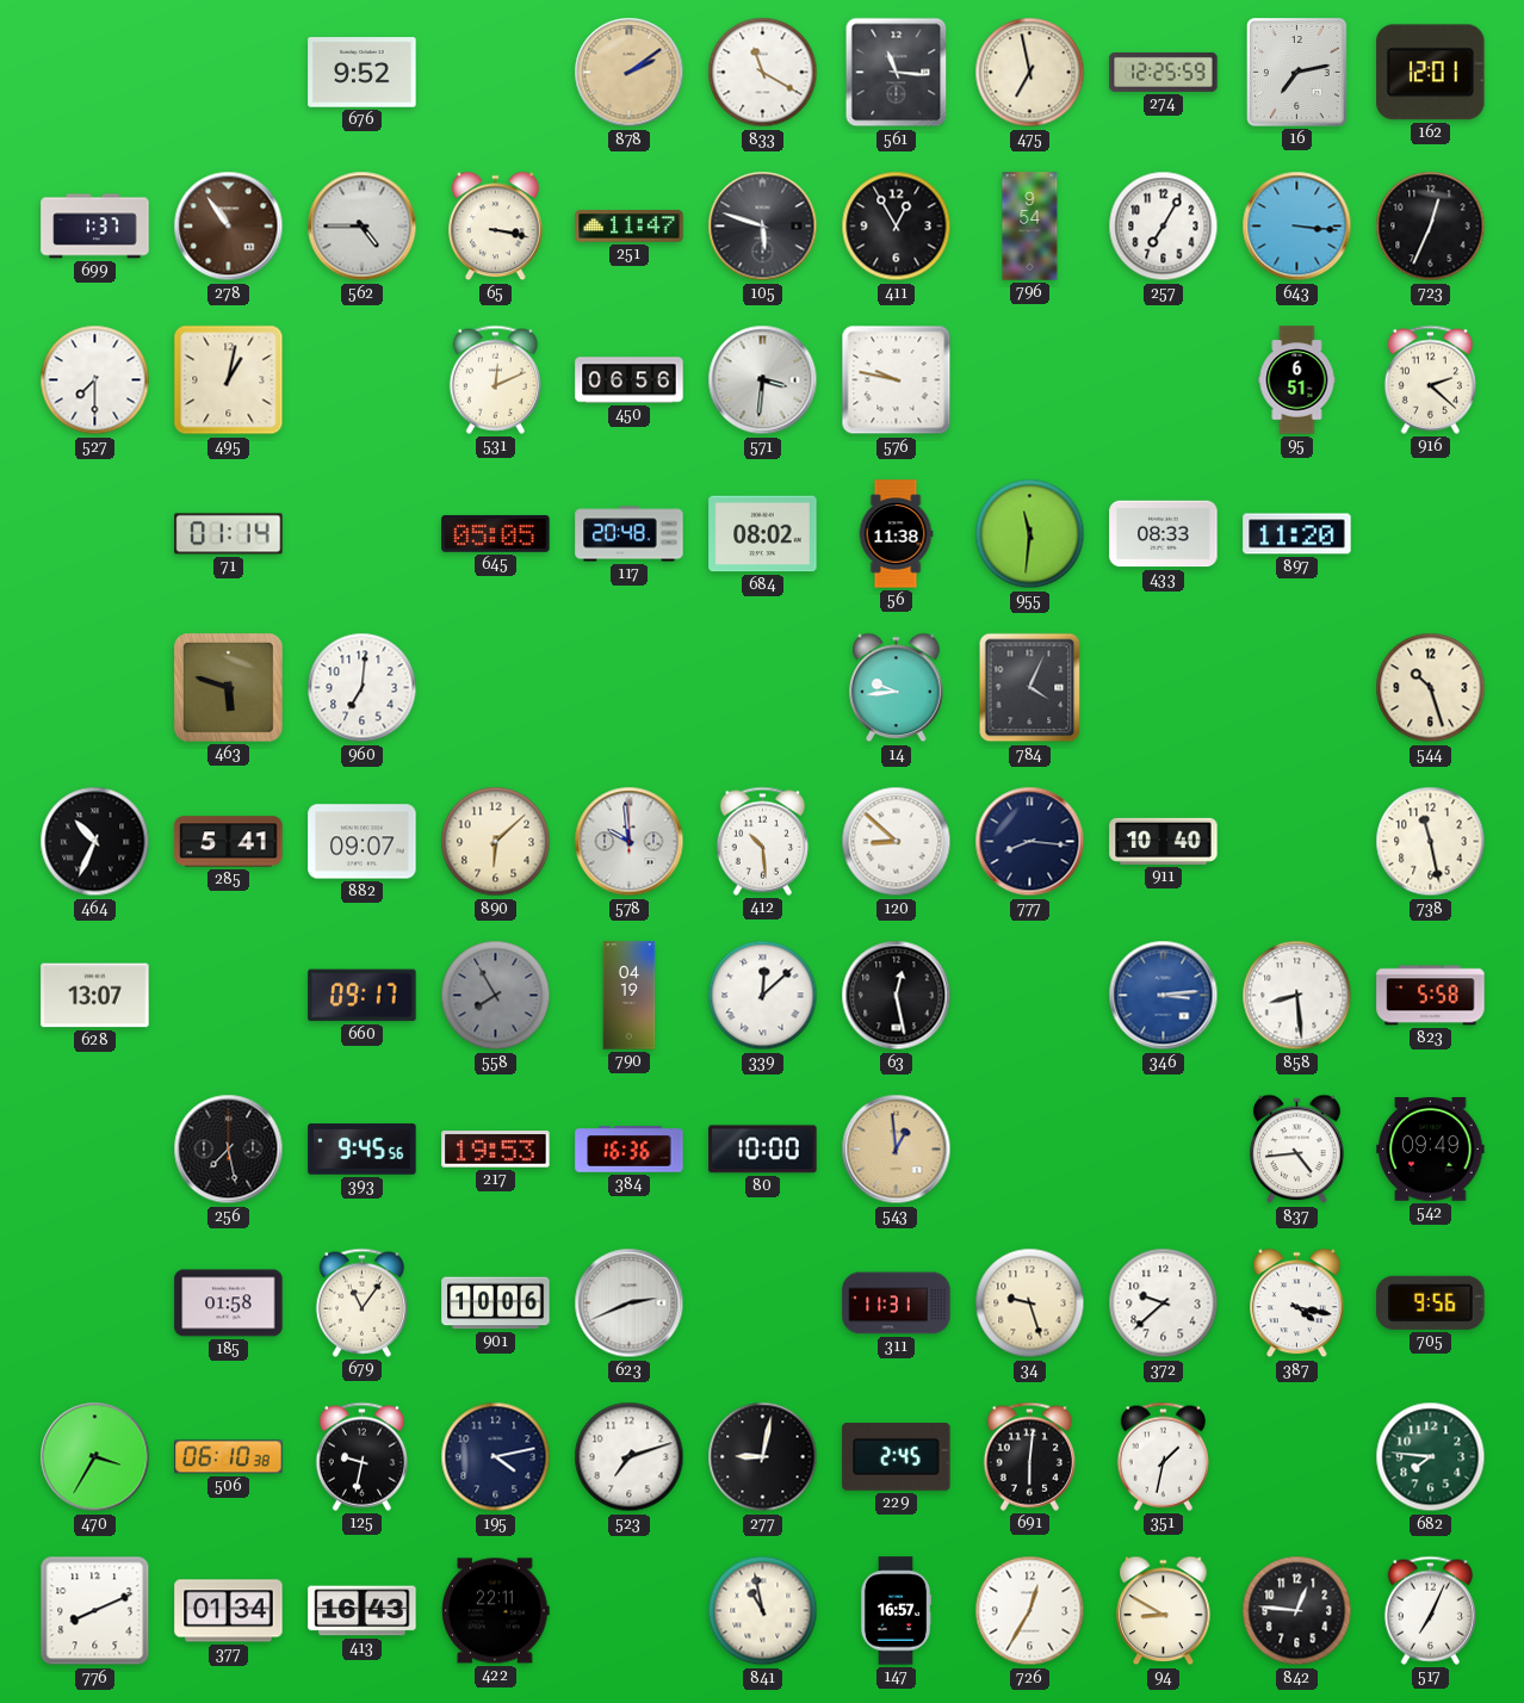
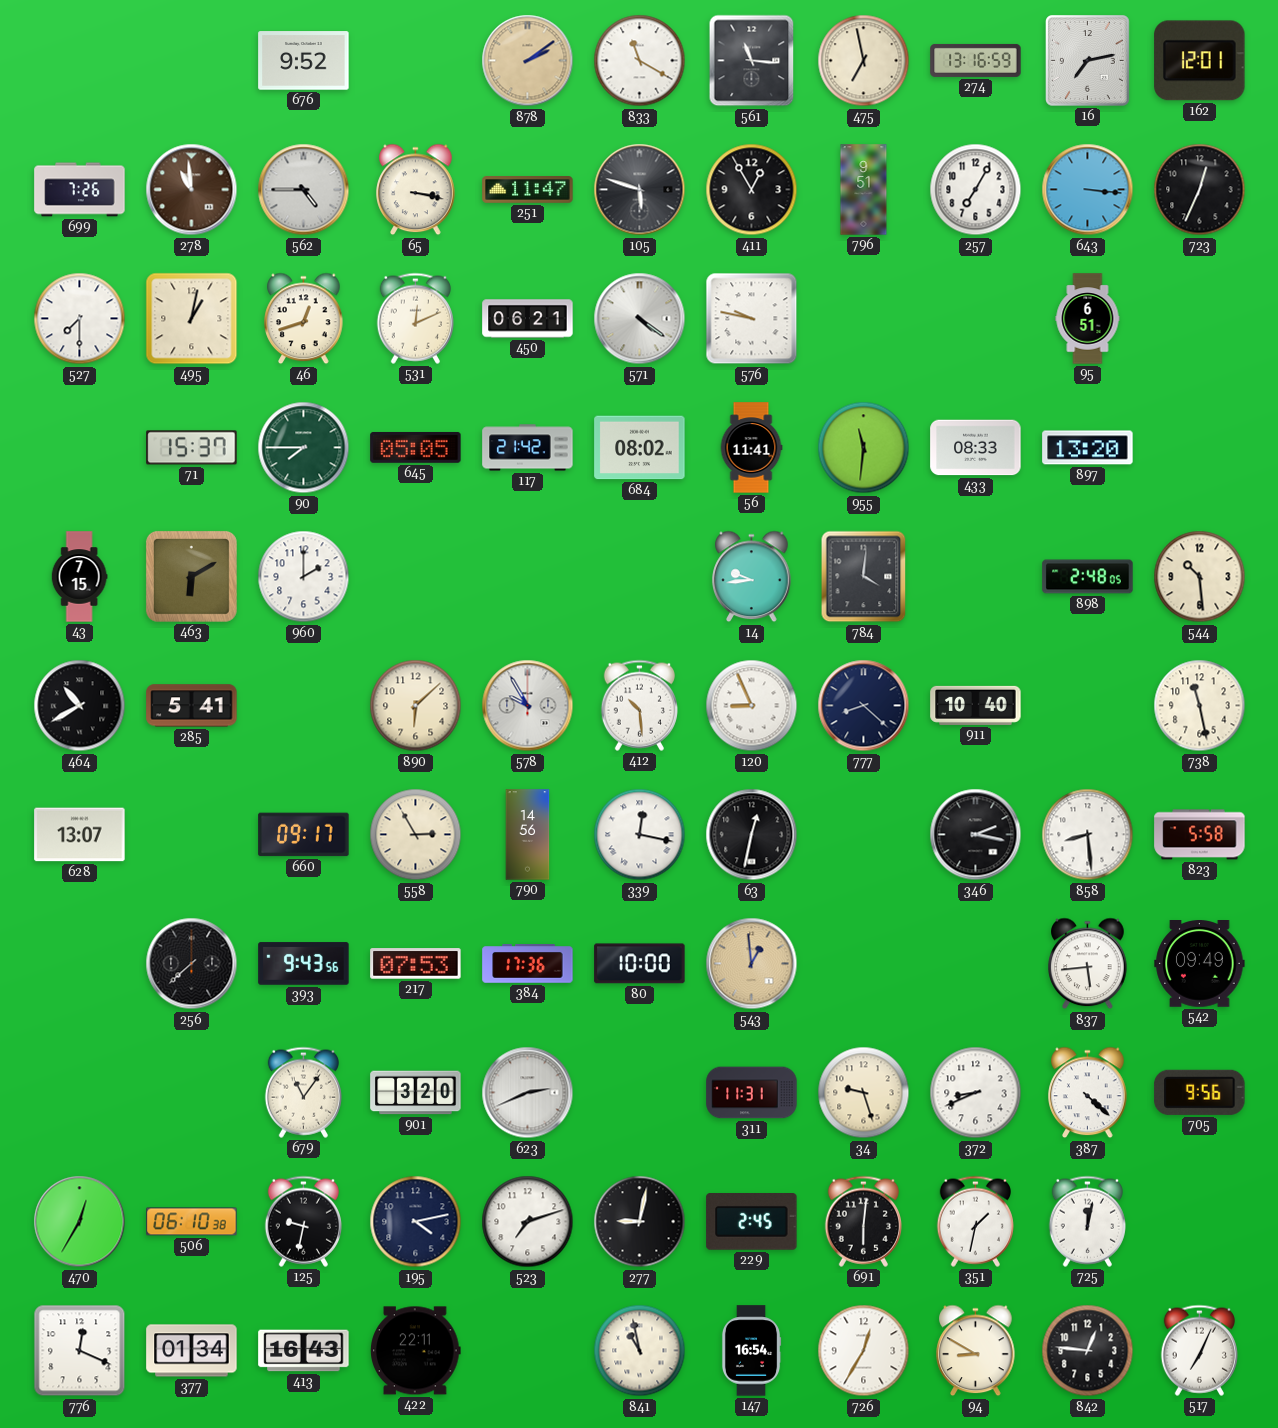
274: 12:25 -> 13:16
699: 1:37 -> 7:26
278: 10:54 -> 10:59
796: 9:54 -> 9:51
46: none -> 12:42
450: 06:56 -> 06:21
571: 3:31 -> 4:21
916: 2:22 -> none
71: 01:14 -> 15:37
90: none -> 7:45
117: 20:48 -> 21:42
56: 11:38 -> 11:41
897: 11:20 -> 13:20
43: none -> 7:15
463: 5:48 -> 6:10
960: 7:01 -> 2:00
784: 4:04 -> 4:01
898: none -> 2:48
544: 10:27 -> 10:29
464: 10:34 -> 10:40
882: 09:07 -> none
578: 9:59 -> 9:55
120: 8:52 -> 8:56
777: 8:16 -> 8:22
558: 7:55 -> 2:55
558 dial: grey -> cream
790: 04:19 -> 14:56
339: 12:08 -> 12:17
63: 12:28 -> 12:32
346: 3:14 -> 2:17
346 dial: blue -> black
256: 7:28 -> 7:38
393: 9:45 -> 9:43
217: 19:53 -> 07:53
384: 16:36 -> 17:36
837: 4:44 -> 5:44
185: 01:58 -> none
901: 10:06 -> 3:20
372: 9:38 -> 8:41
387: 4:17 -> 4:22
470: 3:35 -> 12:35
725: none -> 12:02
682: 7:46 -> none
776: 8:11 -> 12:19
147: 16:57 -> 16:54
